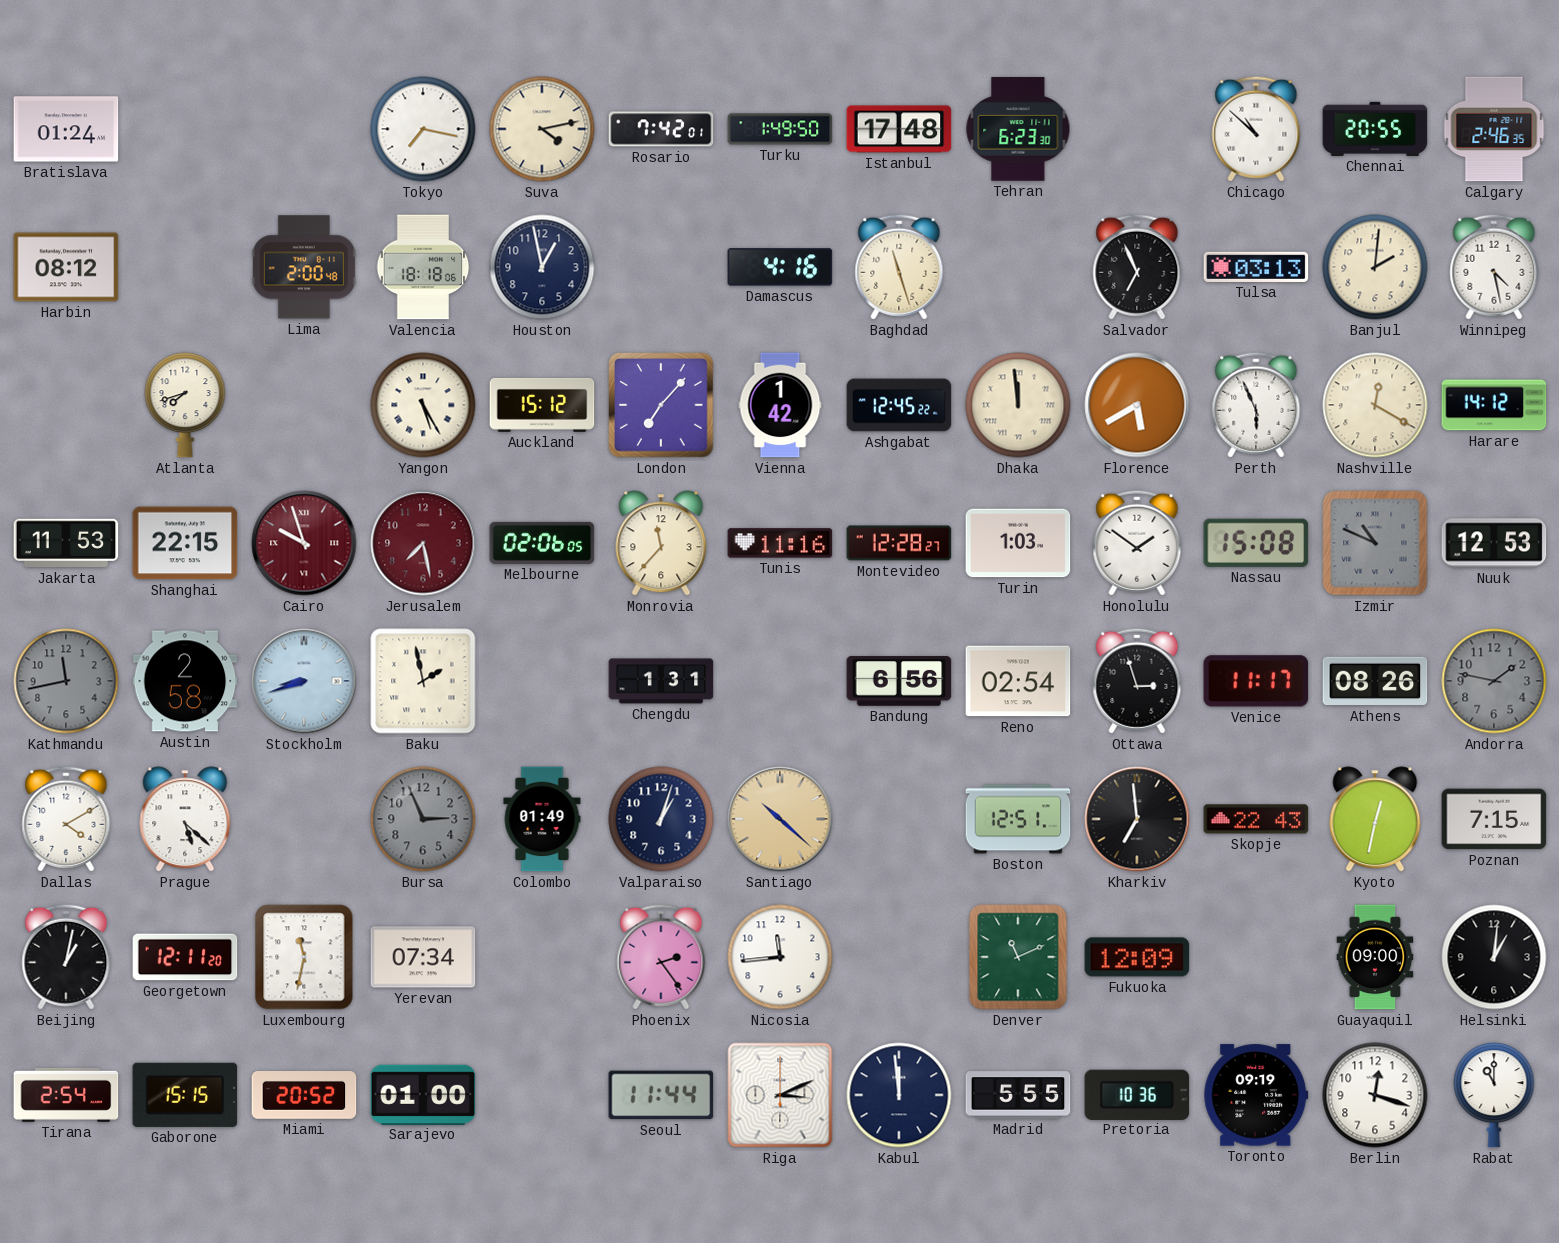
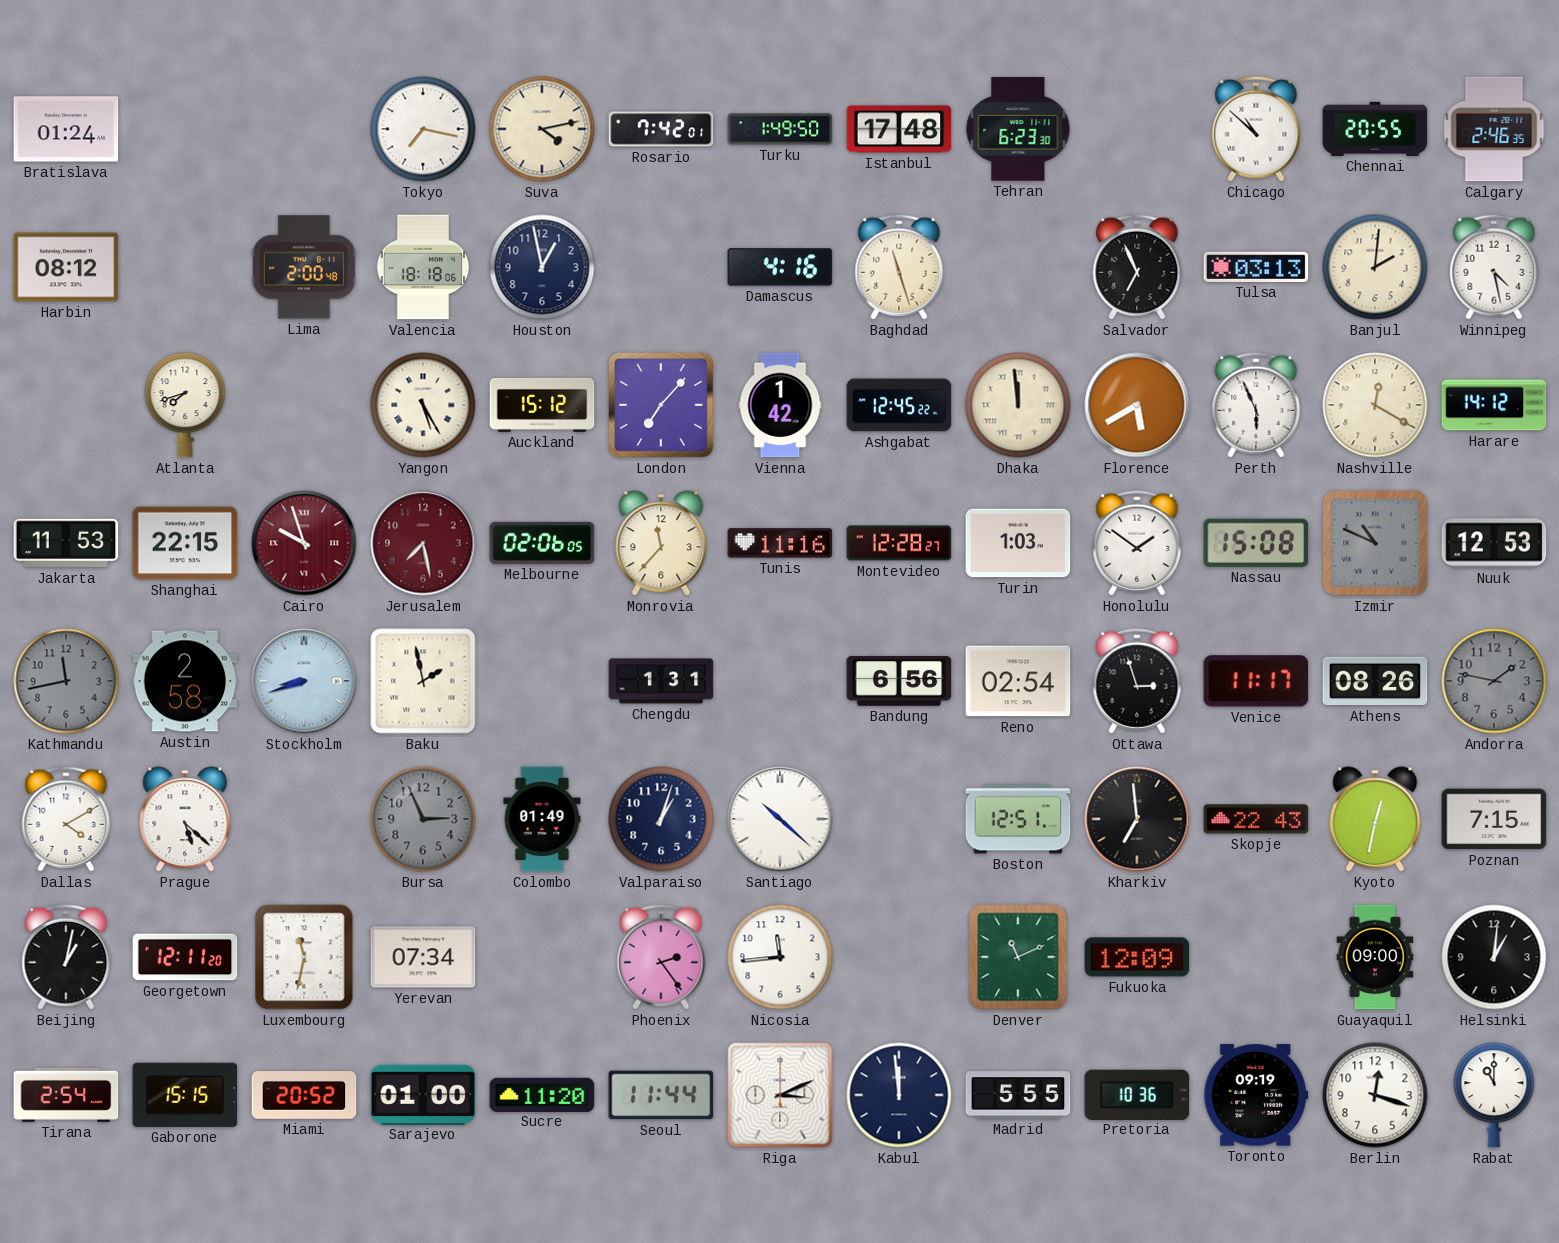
Santiago dial: champagne -> white
Sucre: none -> 11:20
